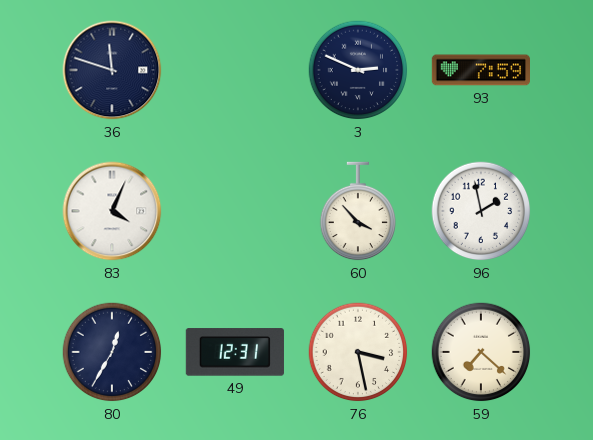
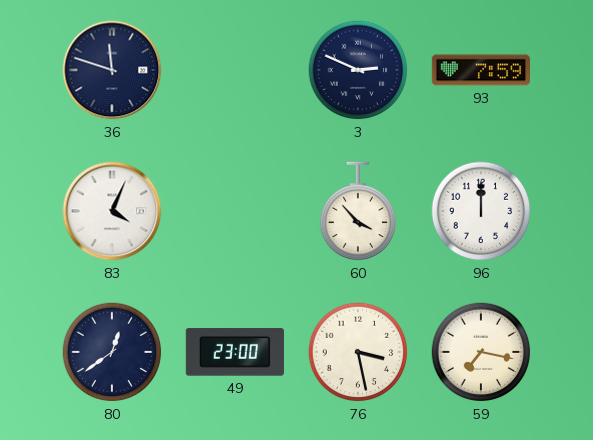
96: 1:58 -> 12:00
80: 12:35 -> 12:39
49: 12:31 -> 23:00
59: 7:22 -> 7:17
